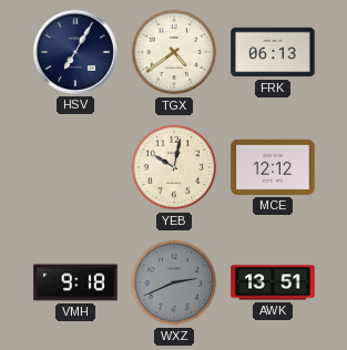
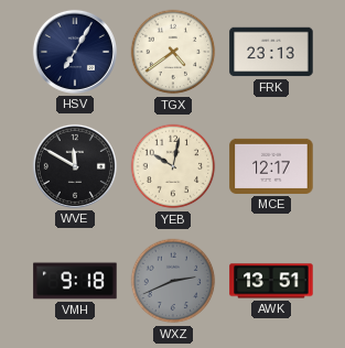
FRK: 06:13 -> 23:13
WVE: none -> 11:50
MCE: 12:12 -> 12:17
